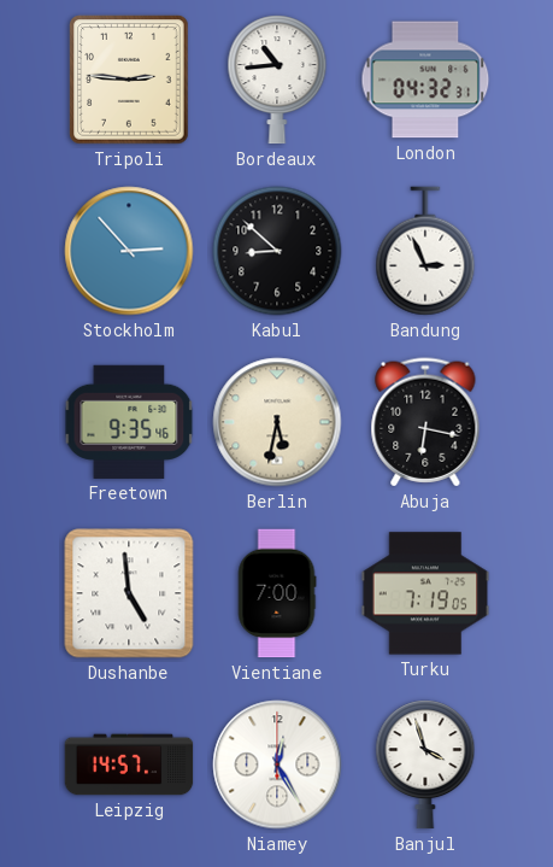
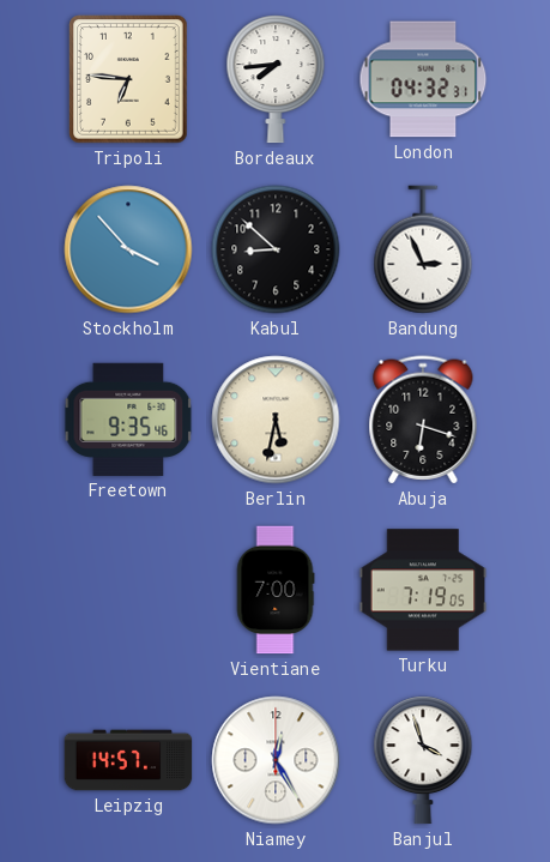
Tripoli: 2:46 -> 6:46
Bordeaux: 10:44 -> 7:44
Stockholm: 2:53 -> 3:53
Abuja: 6:17 -> 6:18
Dushanbe: 4:59 -> none
